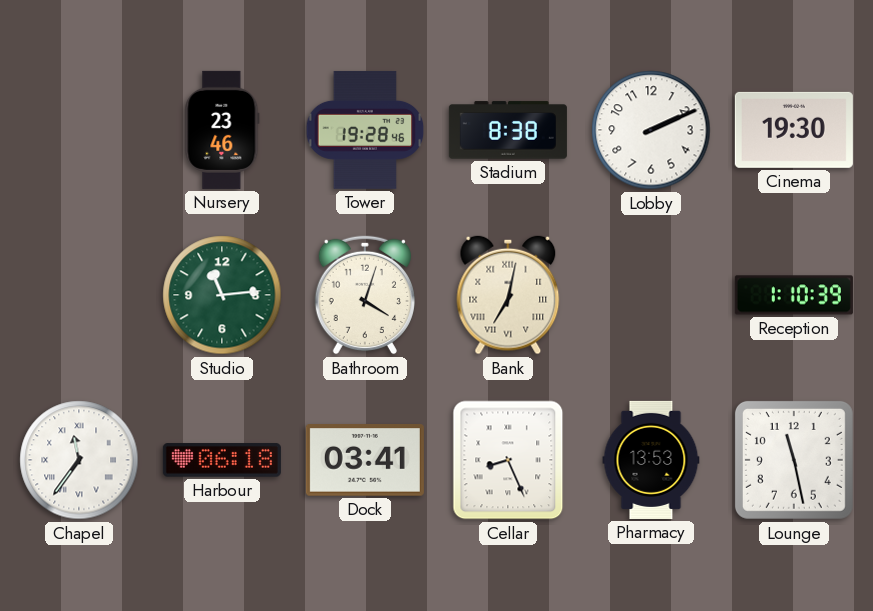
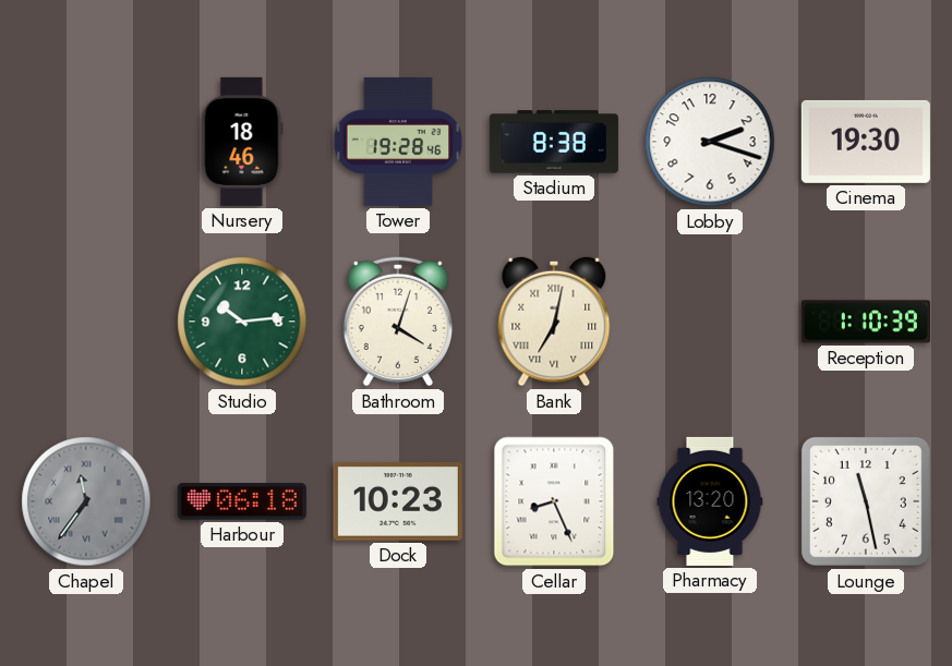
Nursery: 23:46 -> 18:46
Lobby: 2:11 -> 2:18
Studio: 11:14 -> 10:14
Chapel dial: white -> grey
Dock: 03:41 -> 10:23
Pharmacy: 13:53 -> 13:20
